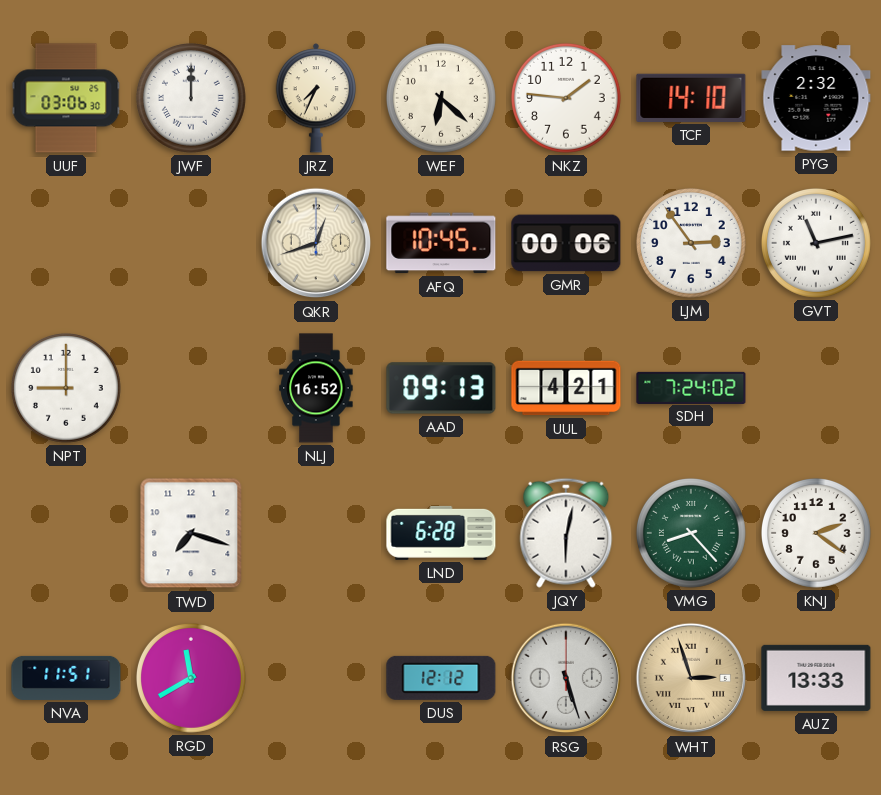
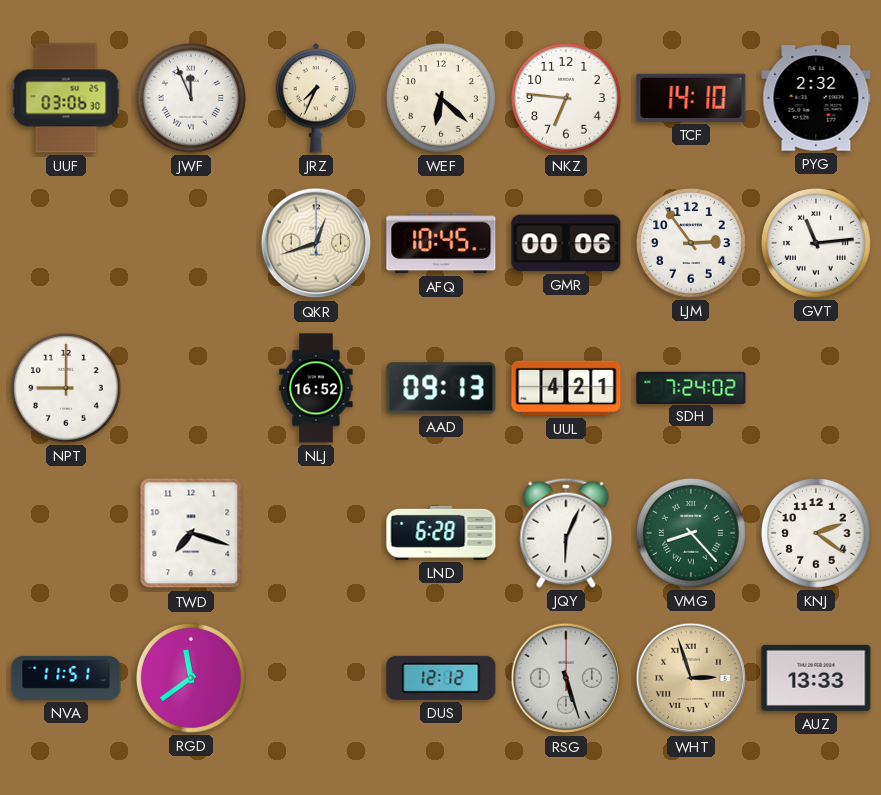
JWF: 12:00 -> 11:56
NKZ: 1:46 -> 6:46
GVT: 11:13 -> 11:14
JQY: 6:02 -> 6:04
RGD: 11:40 -> 11:39
